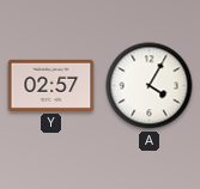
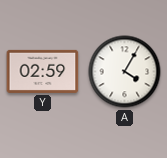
Y: 02:57 -> 02:59
